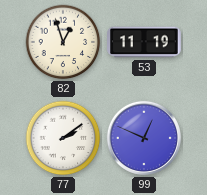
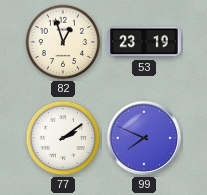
53: 11:19 -> 23:19
99: 12:49 -> 7:49
